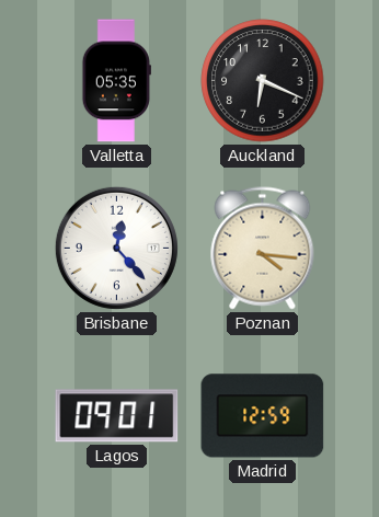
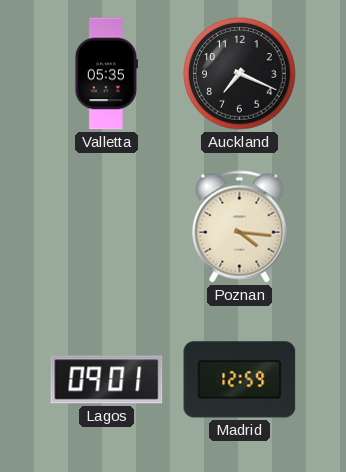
Auckland: 6:19 -> 7:19
Brisbane: 12:23 -> none
